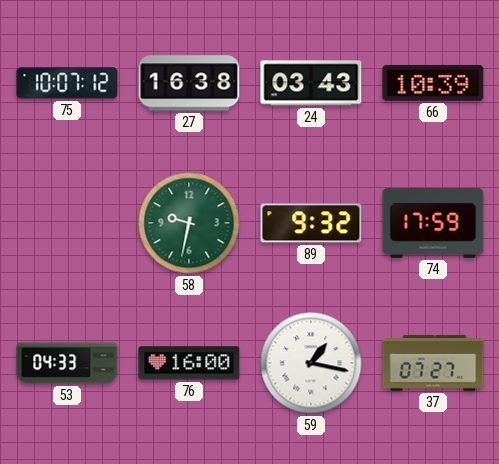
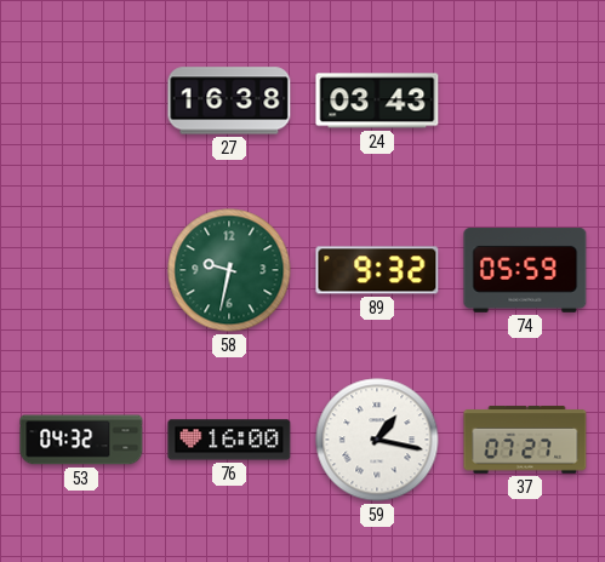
75: 10:07 -> none
66: 10:39 -> none
74: 17:59 -> 05:59
53: 04:33 -> 04:32
